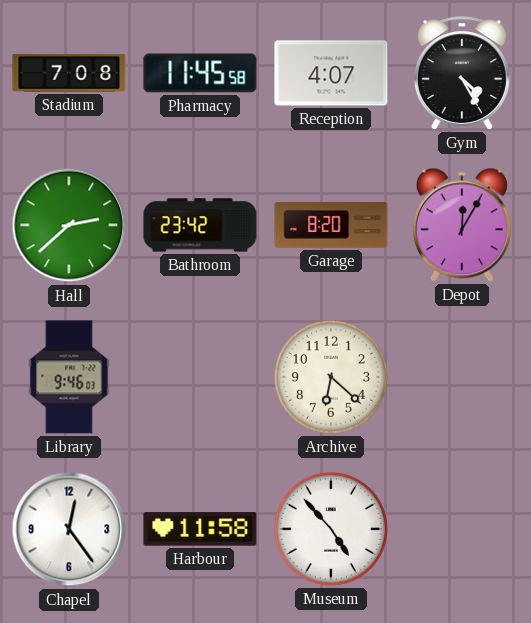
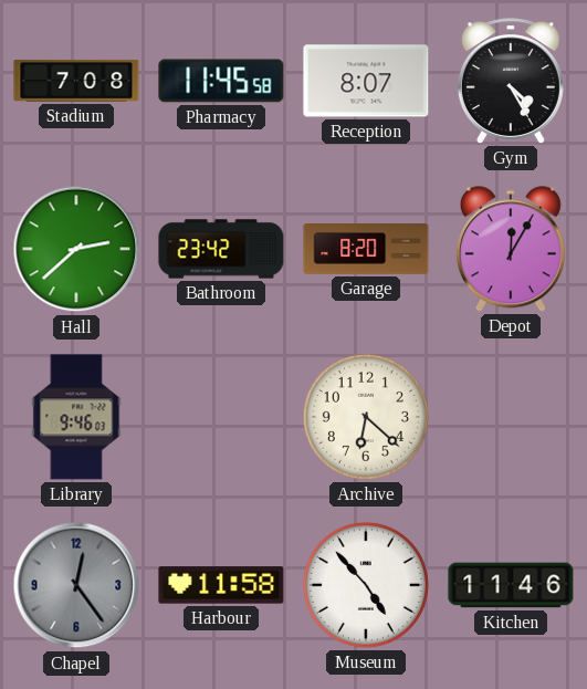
Reception: 4:07 -> 8:07
Chapel dial: white -> grey
Kitchen: none -> 11:46
